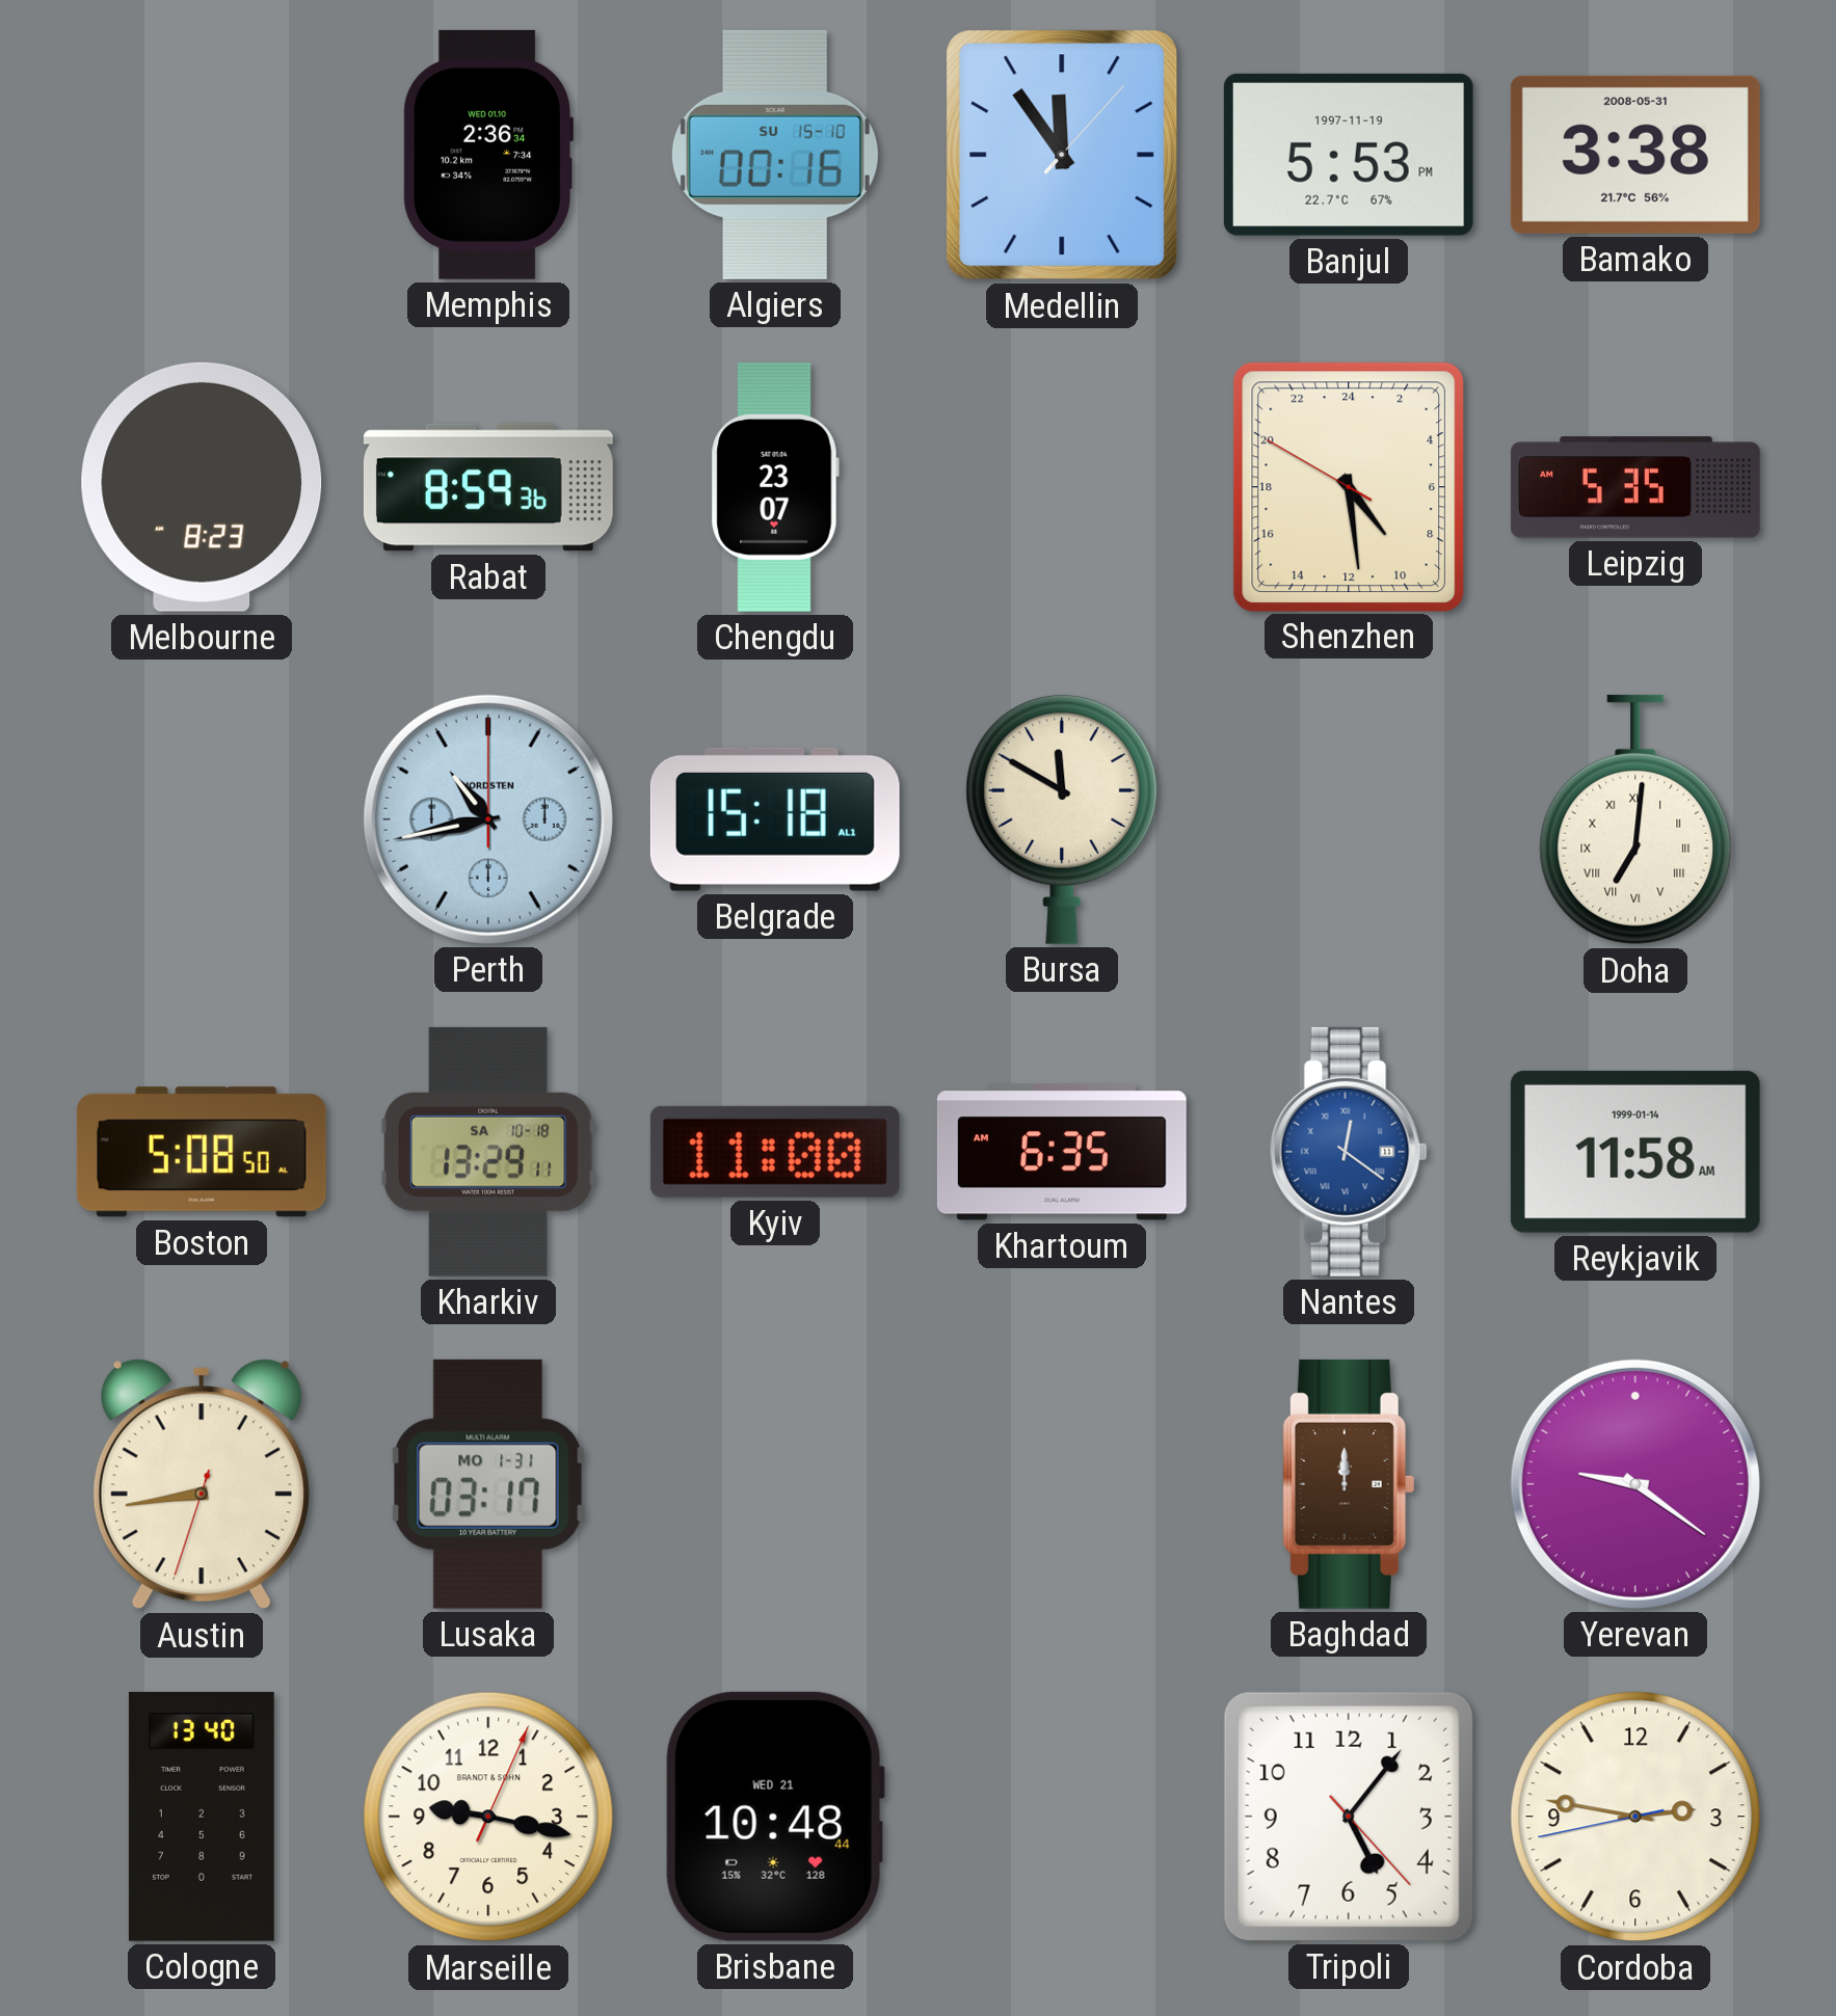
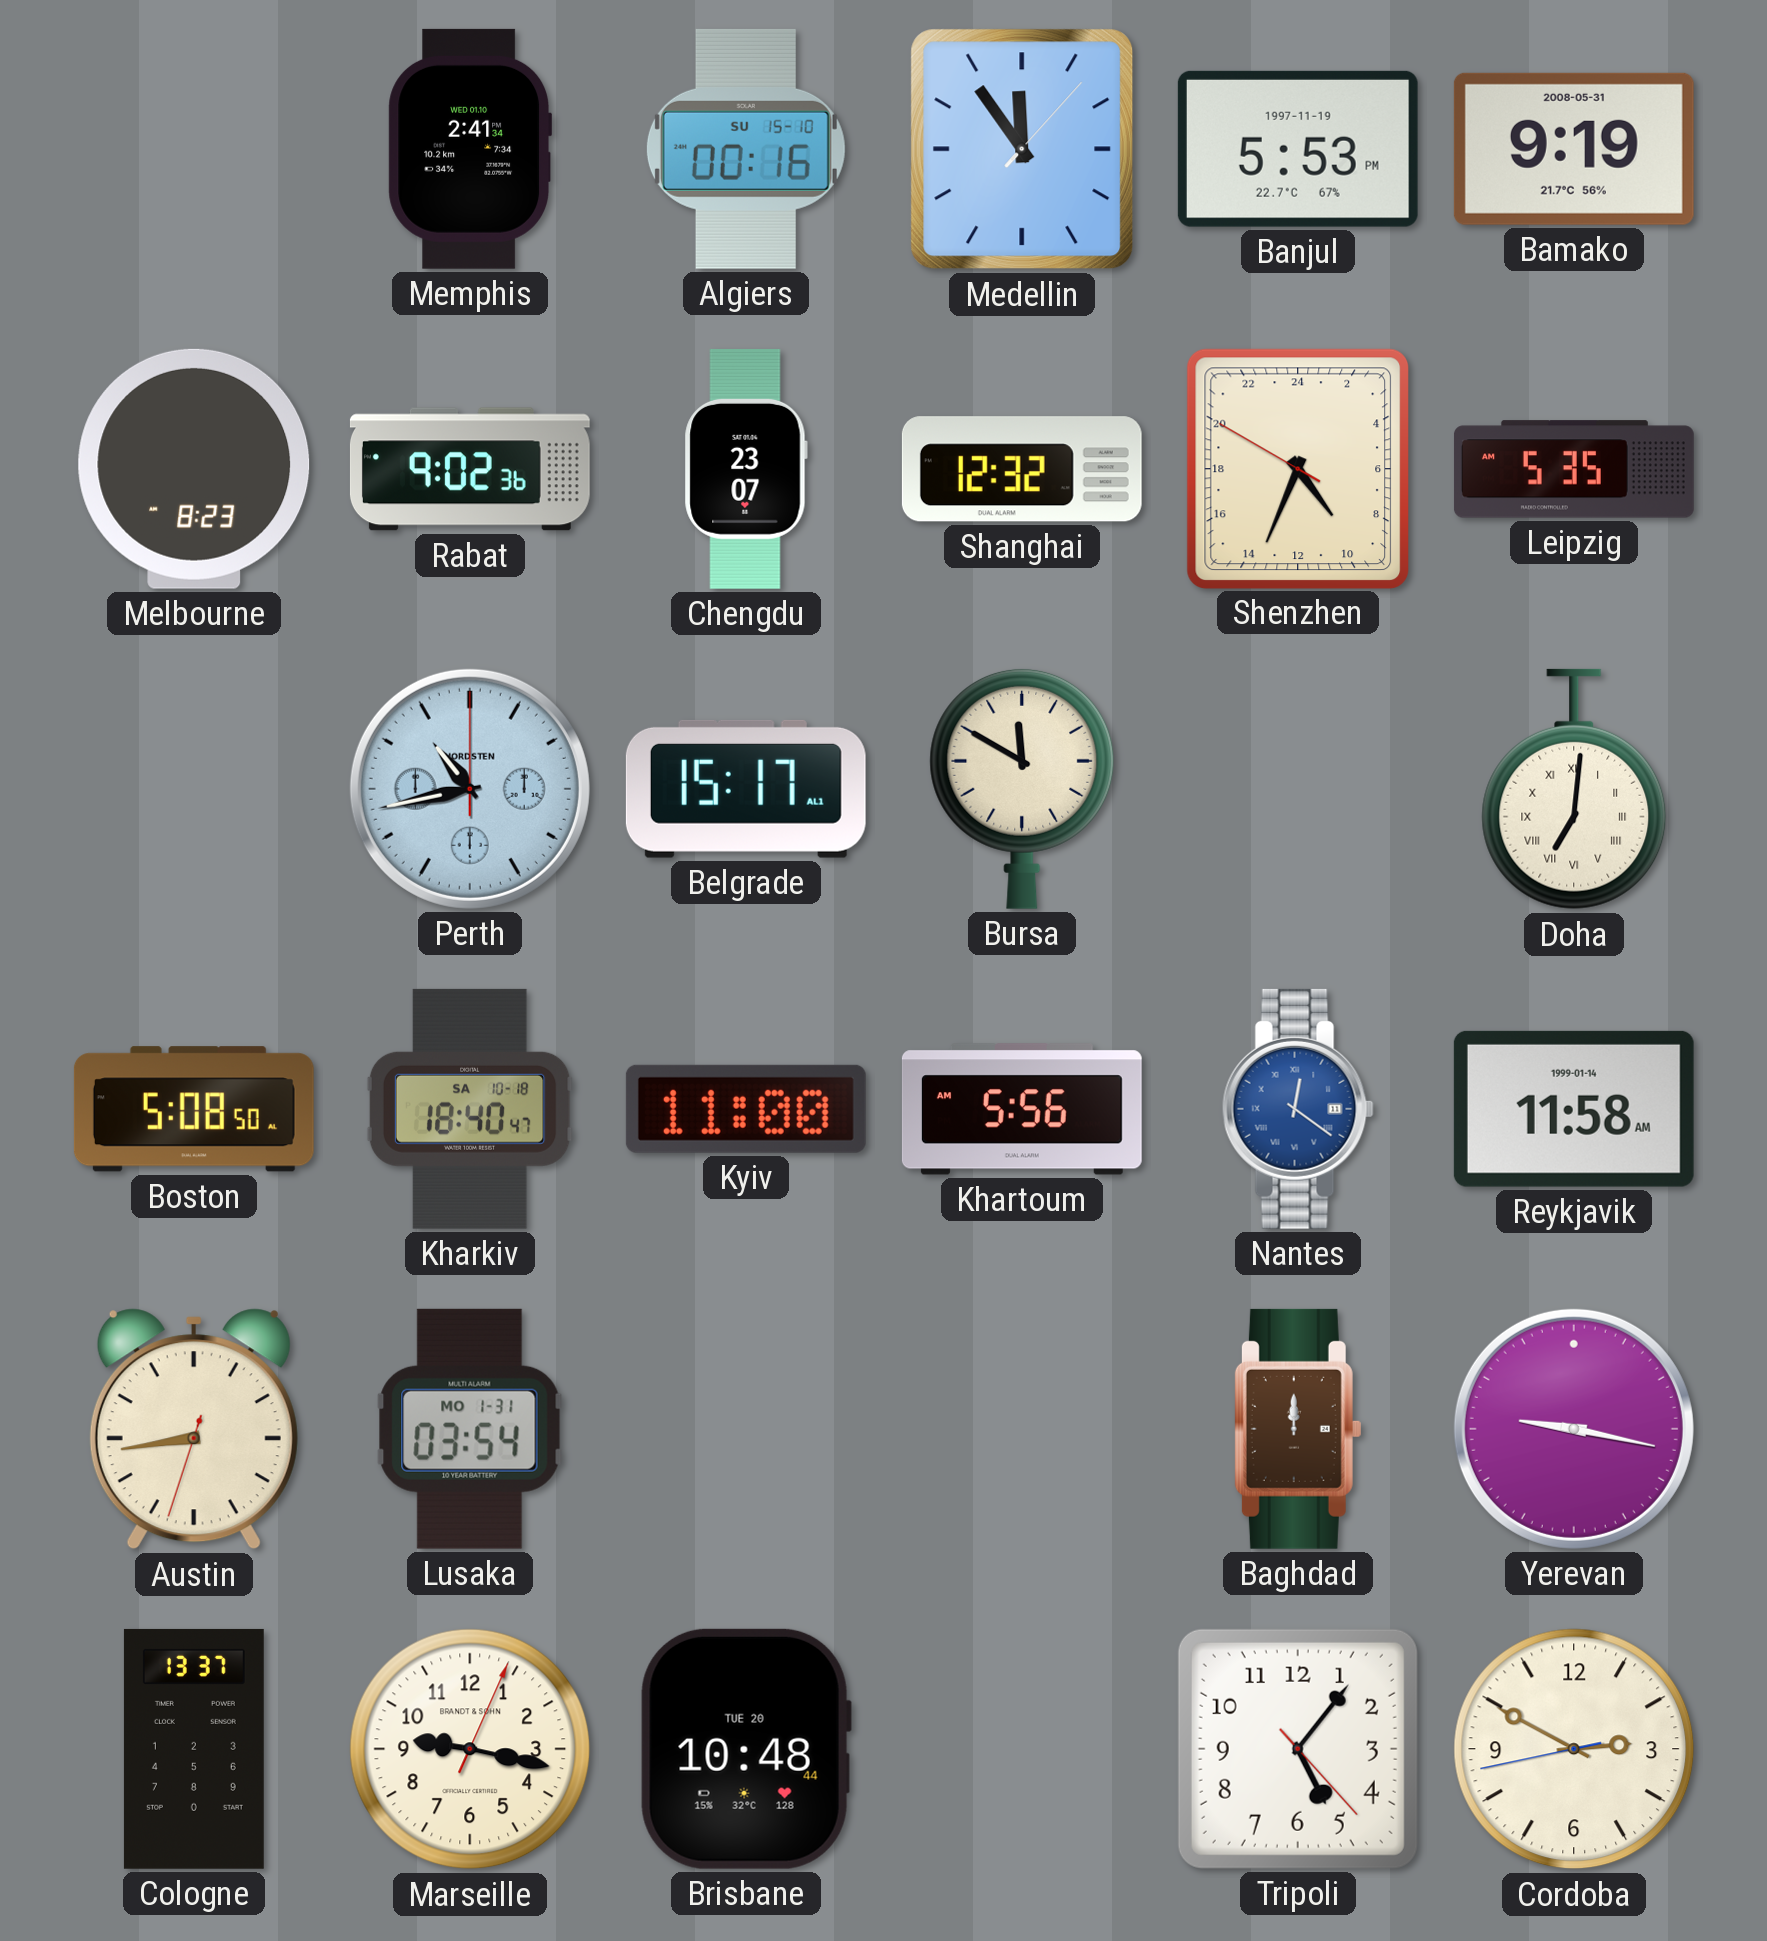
Memphis: 2:36 -> 2:41
Bamako: 3:38 -> 9:19
Rabat: 8:59 -> 9:02
Shanghai: none -> 12:32
Shenzhen: 9:28 -> 9:33
Belgrade: 15:18 -> 15:17
Kharkiv: 13:29 -> 18:40
Khartoum: 6:35 -> 5:56
Lusaka: 03:17 -> 03:54
Yerevan: 9:21 -> 9:17
Cologne: 13:40 -> 13:37
Brisbane date: WED 21 -> TUE 20
Cordoba: 2:46 -> 2:49
